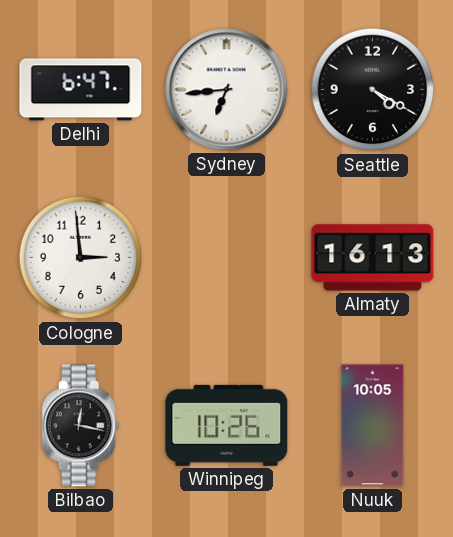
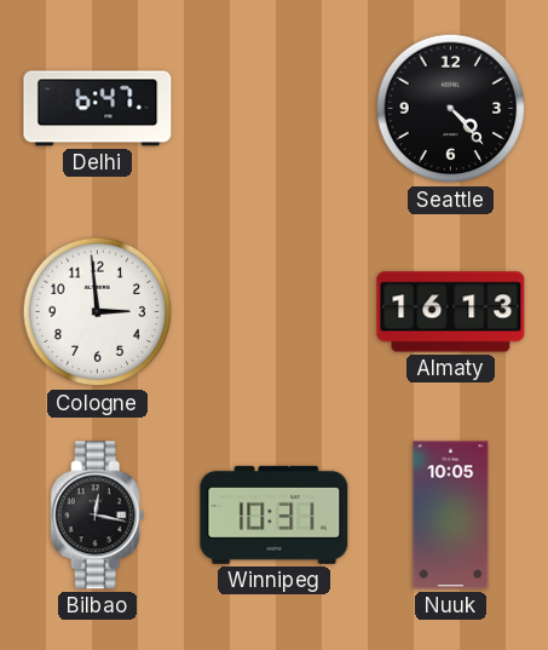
Sydney: 6:44 -> none
Seattle: 4:20 -> 4:23
Winnipeg: 10:26 -> 10:31
